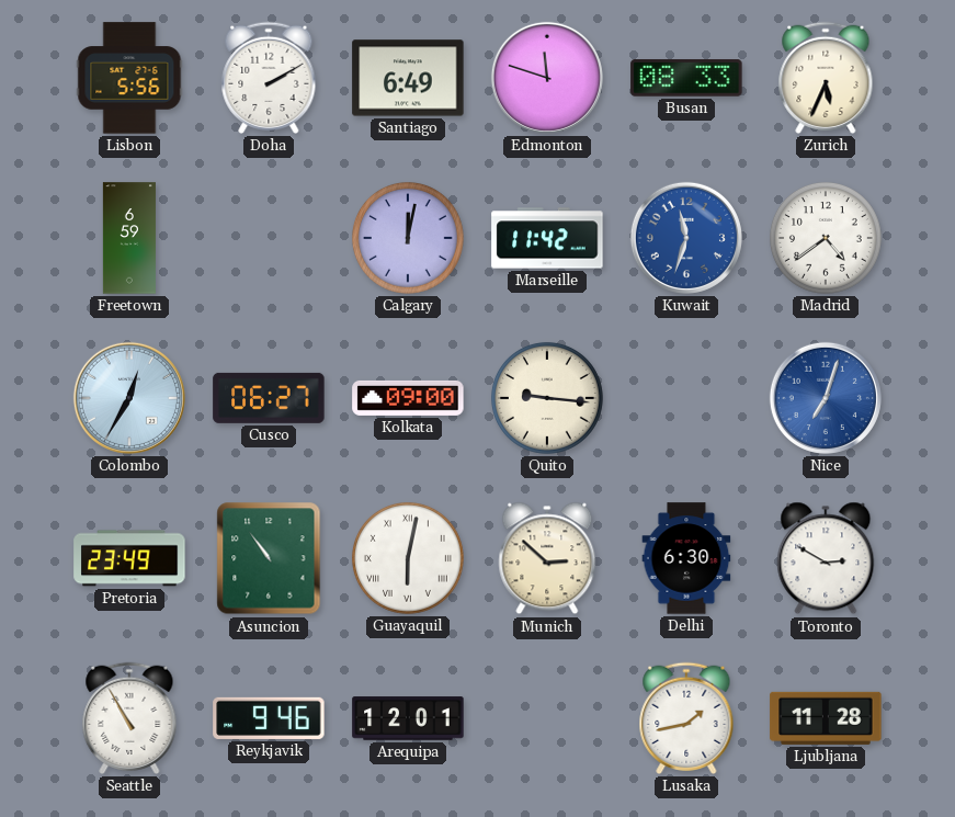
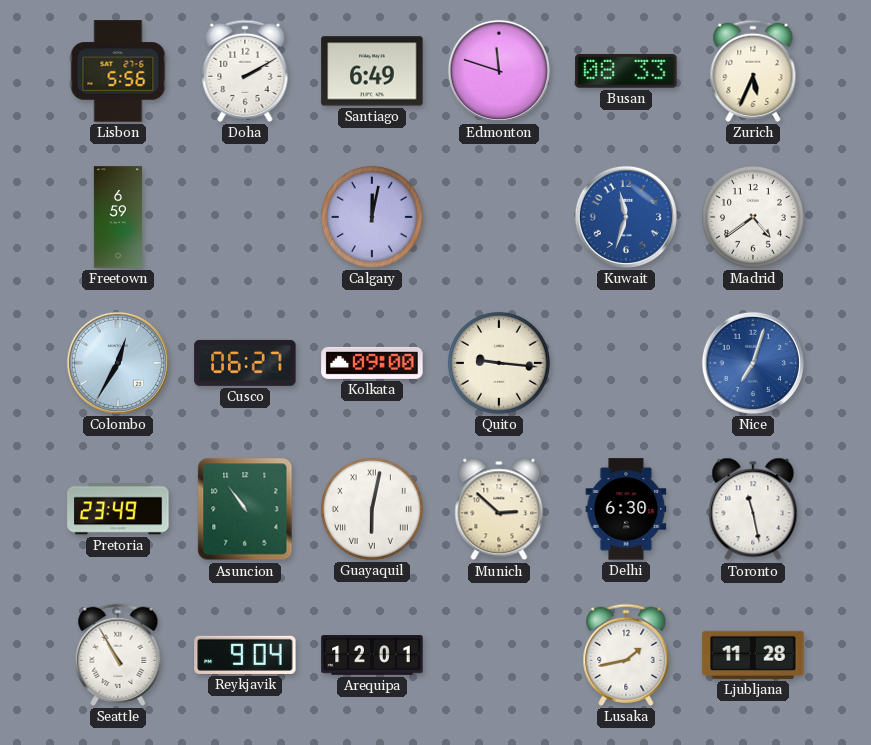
Marseille: 11:42 -> none
Toronto: 2:50 -> 11:28
Reykjavik: 9:46 -> 9:04
